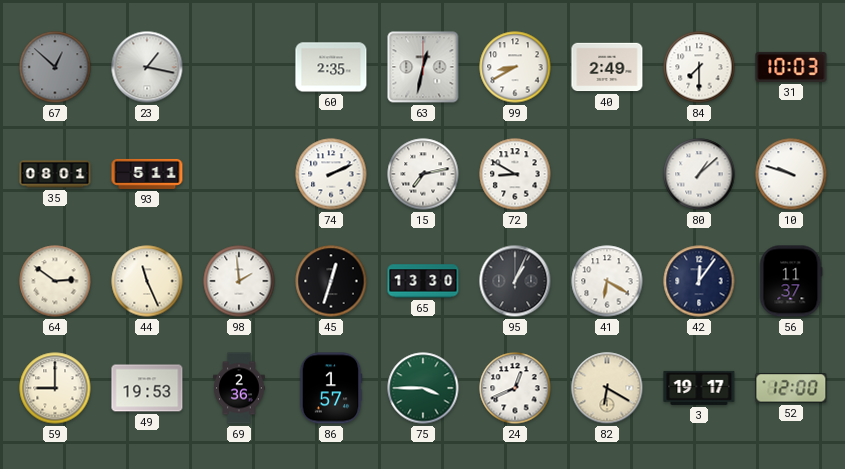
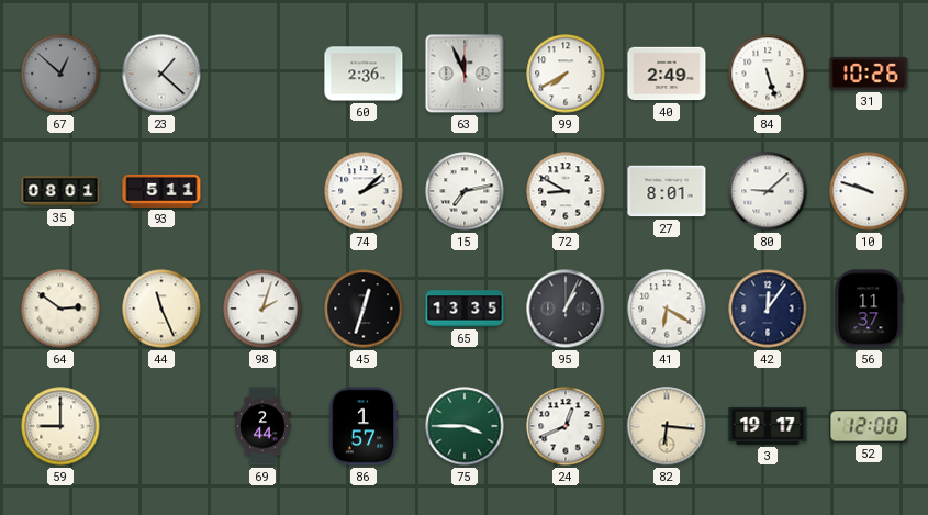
23: 1:17 -> 1:22
60: 2:35 -> 2:36
63: 12:32 -> 11:56
99: 8:40 -> 7:40
84: 7:30 -> 5:27
31: 10:03 -> 10:26
74: 2:11 -> 2:08
27: none -> 8:01
80: 1:08 -> 9:08
98: 1:59 -> 2:03
65: 13:30 -> 13:35
49: 19:53 -> none
69: 2:36 -> 2:44
82: 6:20 -> 6:16
